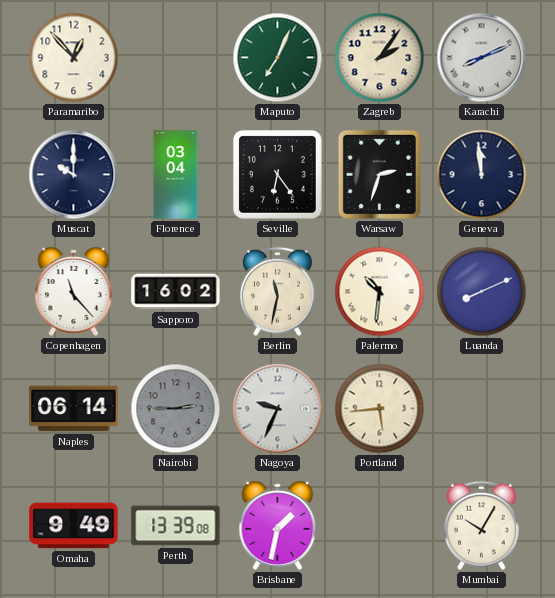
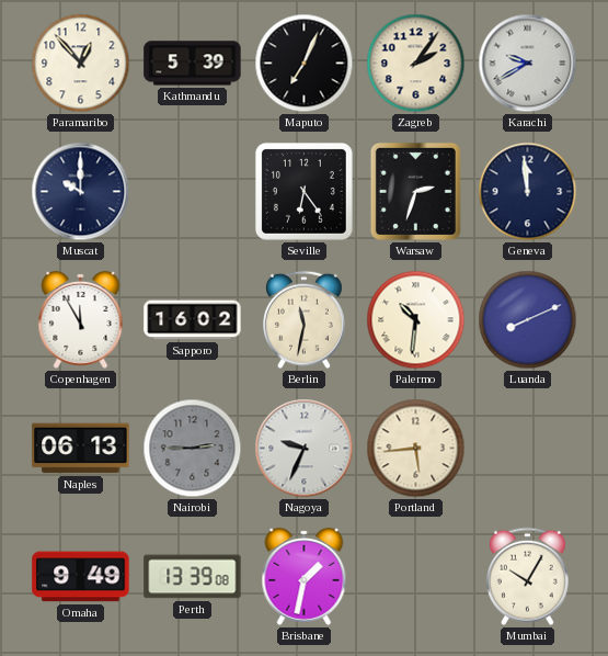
Kathmandu: none -> 5:39
Maputo dial: green -> black
Karachi: 8:11 -> 9:40
Florence: 03:04 -> none
Copenhagen: 11:23 -> 11:55
Naples: 06:14 -> 06:13
